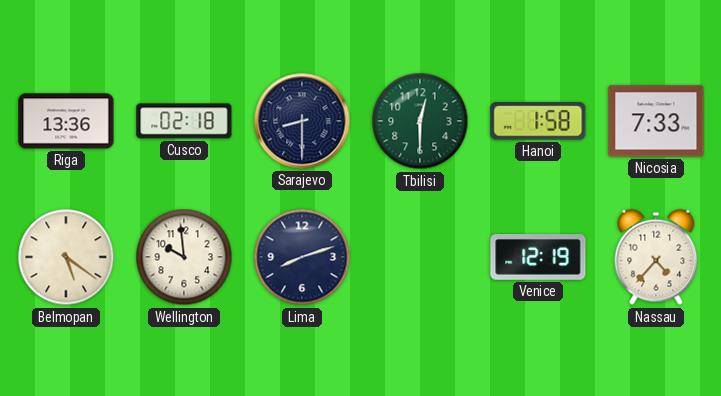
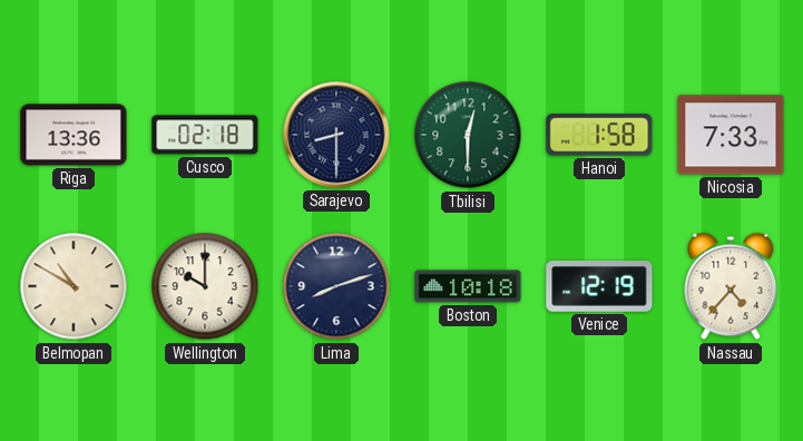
Belmopan: 5:21 -> 10:50
Wellington: 9:59 -> 10:00
Boston: none -> 10:18
